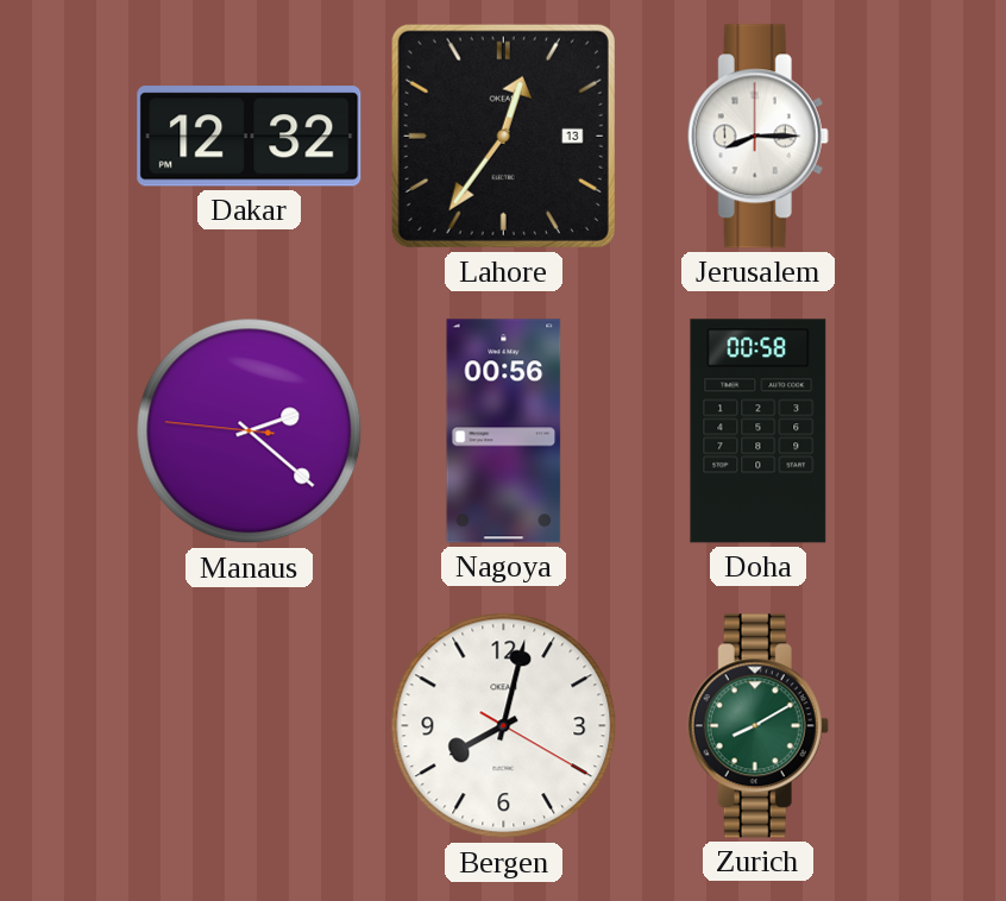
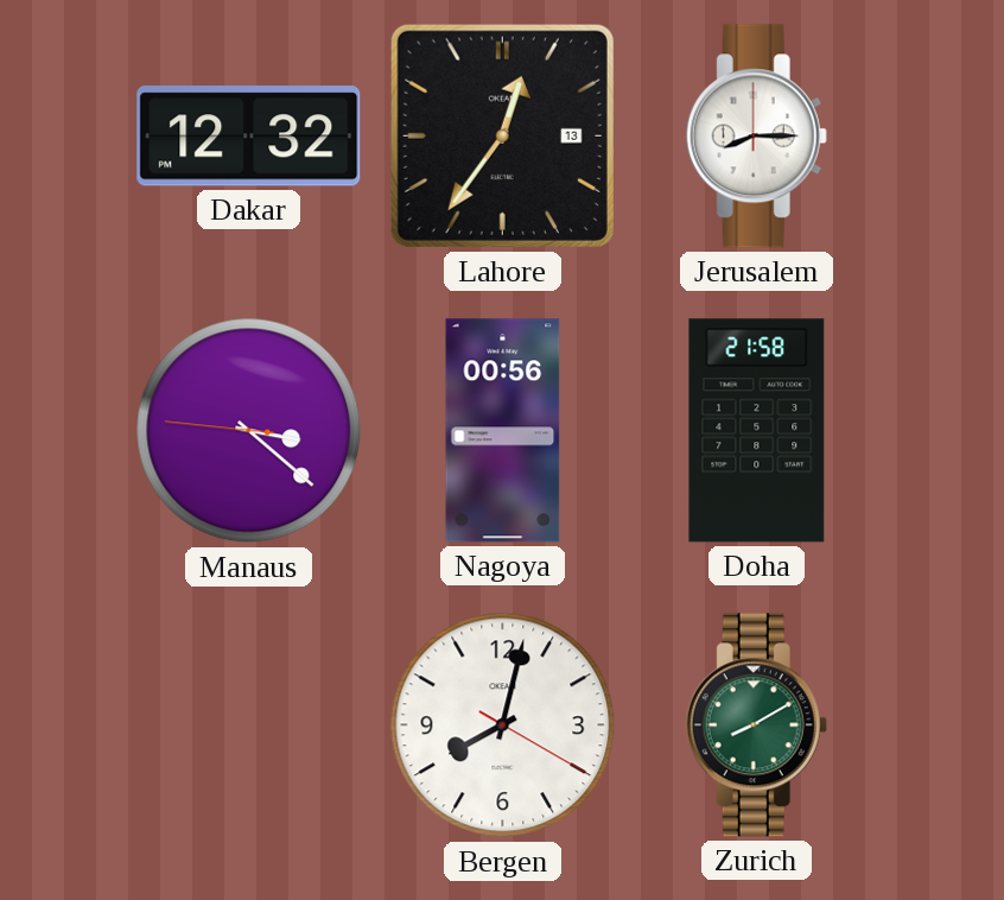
Manaus: 2:21 -> 3:21
Doha: 00:58 -> 21:58
